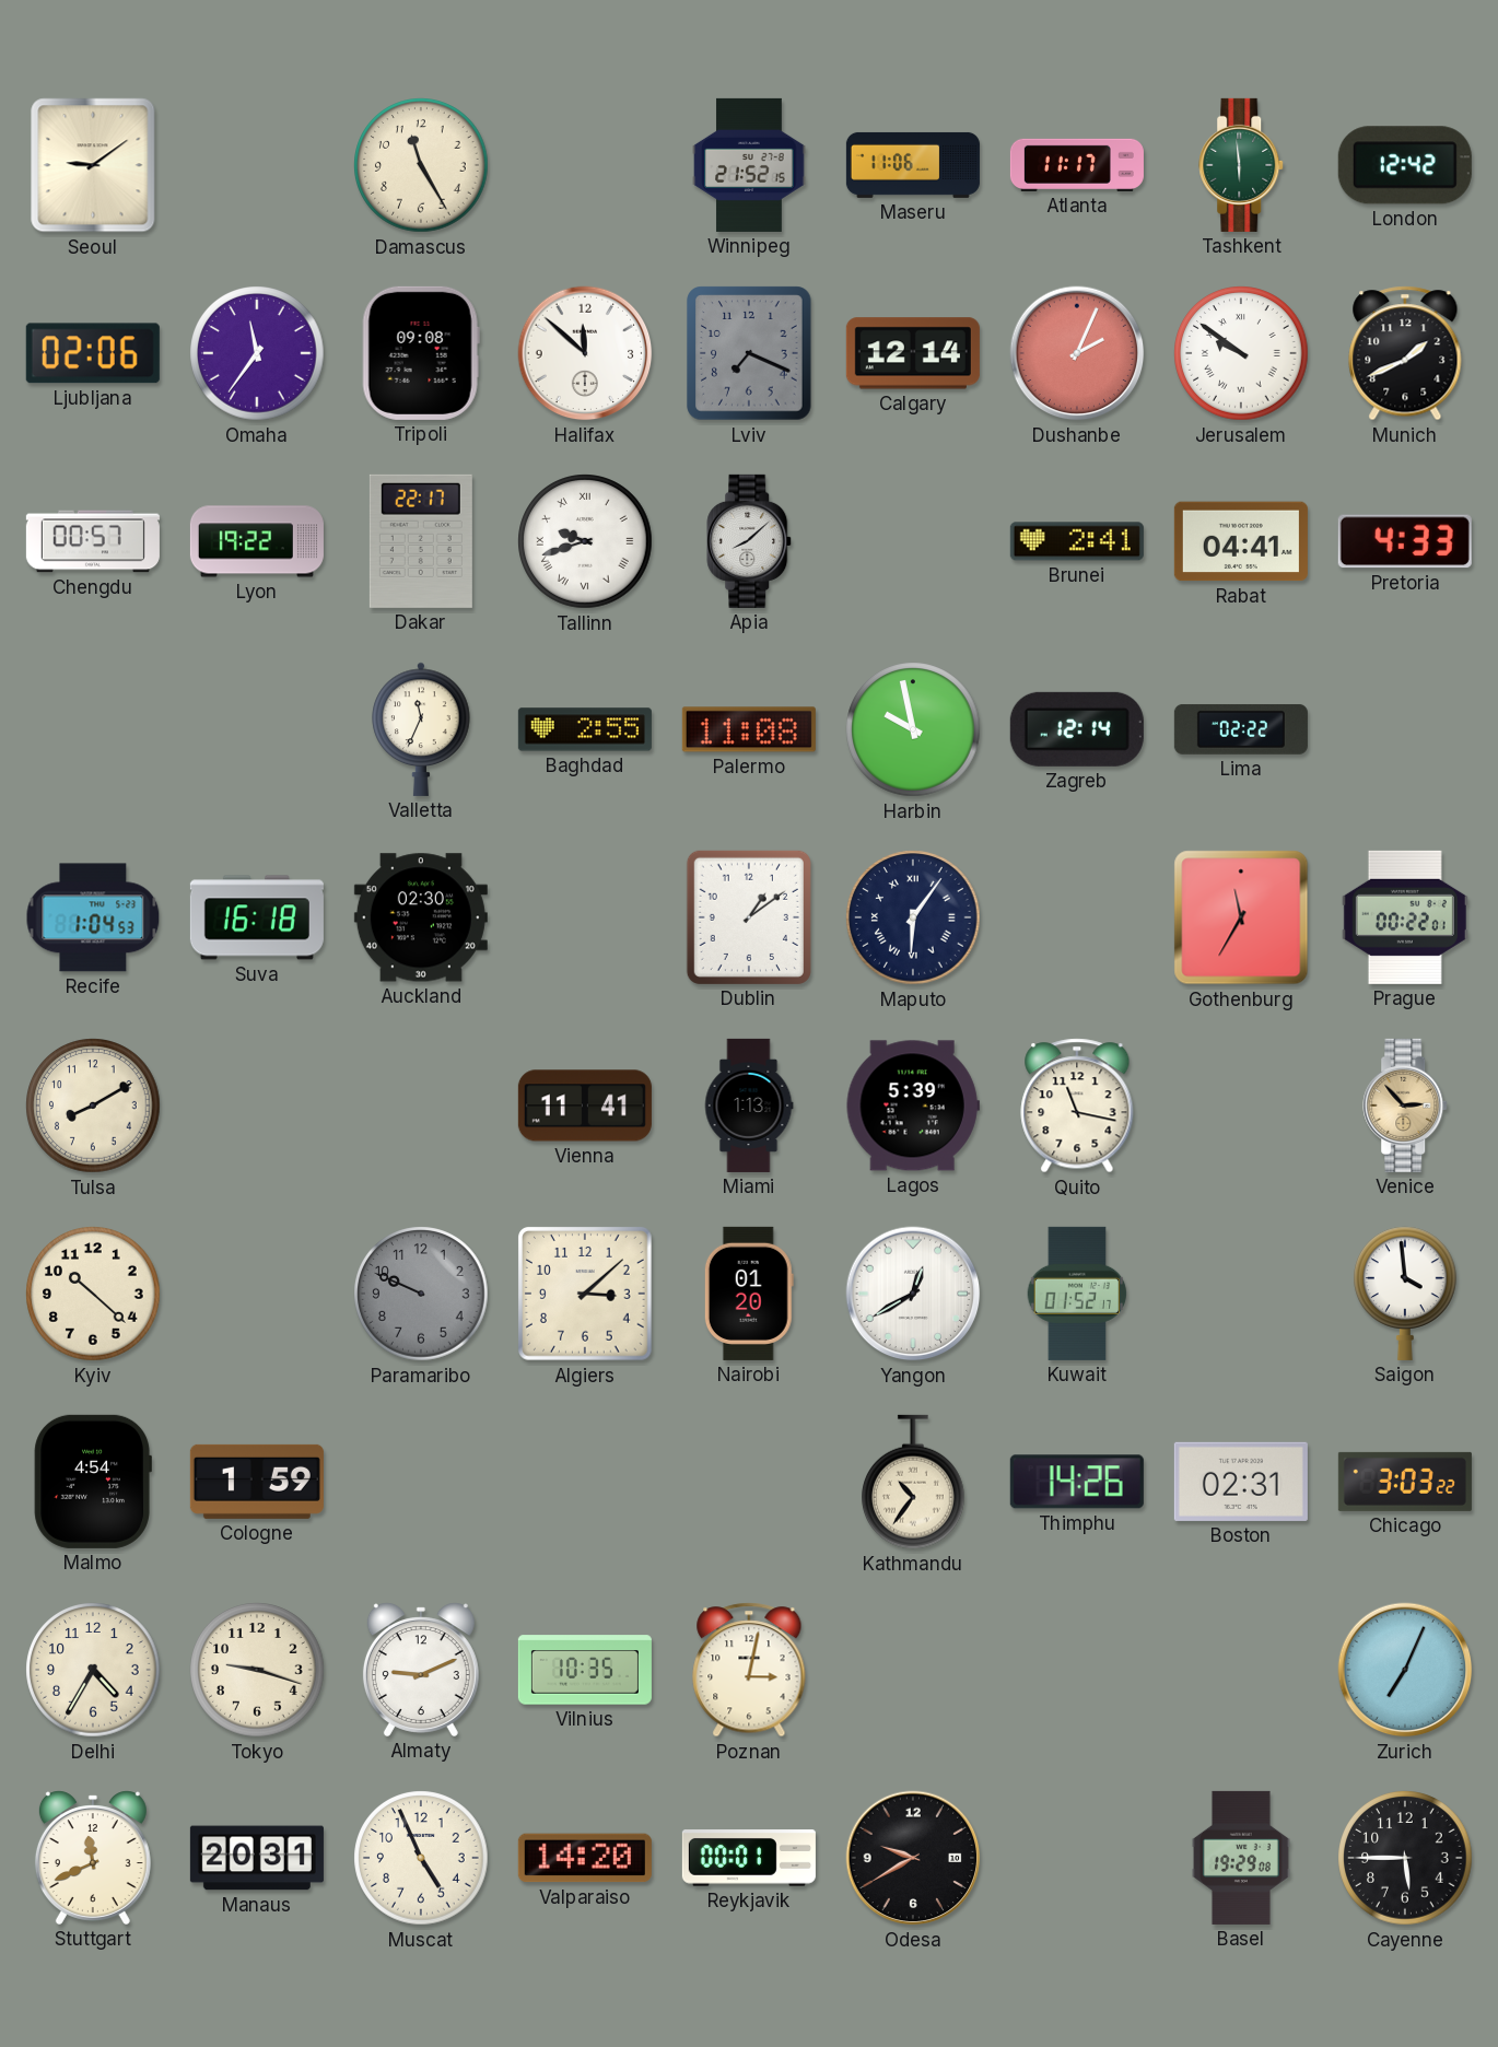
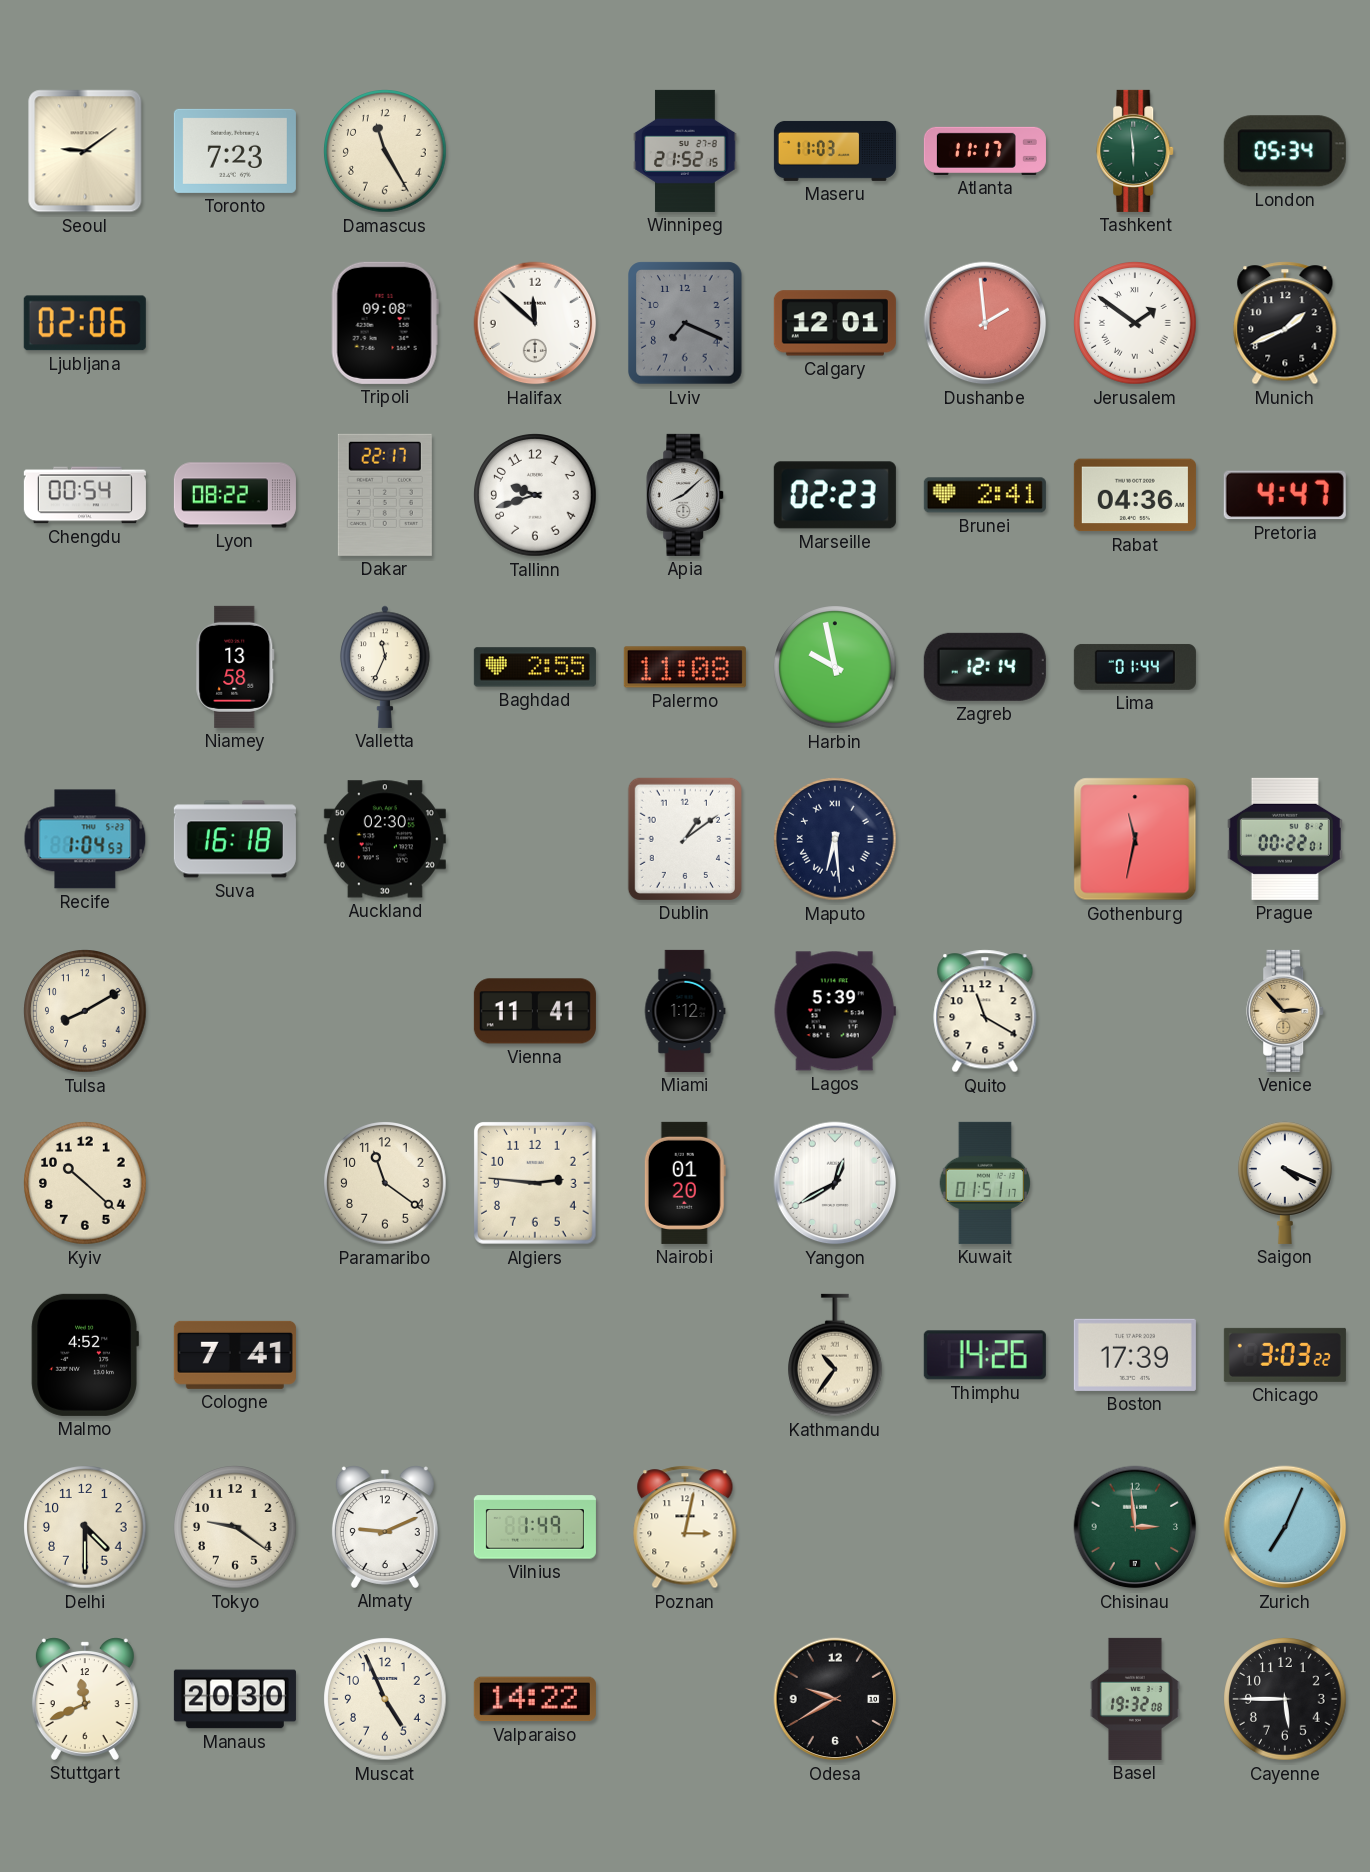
Toronto: none -> 7:23
Maseru: 11:06 -> 11:03
London: 12:42 -> 05:34
Omaha: 11:36 -> none
Calgary: 12:14 -> 12:01
Dushanbe: 2:04 -> 1:59
Jerusalem: 9:51 -> 1:51
Chengdu: 00:57 -> 00:54
Lyon: 19:22 -> 08:22
Tallinn numerals: Roman -> Arabic
Marseille: none -> 02:23
Rabat: 04:41 -> 04:36
Pretoria: 4:33 -> 4:47
Niamey: none -> 13:58
Lima: 02:22 -> 01:44
Maputo: 6:06 -> 6:29
Gothenburg: 11:35 -> 11:32
Miami: 1:13 -> 1:12
Quito: 11:17 -> 11:20
Paramaribo: 9:49 -> 11:21
Paramaribo dial: grey -> cream
Algiers: 3:08 -> 2:46
Kuwait: 01:52 -> 01:51
Saigon: 3:59 -> 4:19
Malmo: 4:54 -> 4:52
Cologne: 1:59 -> 7:41
Boston: 02:31 -> 17:39
Delhi: 4:35 -> 4:30
Tokyo: 9:18 -> 9:21
Vilnius: 10:35 -> 1:49
Chisinau: none -> 2:59
Manaus: 20:31 -> 20:30
Valparaiso: 14:20 -> 14:22
Reykjavik: 00:01 -> none
Basel: 19:29 -> 19:32
